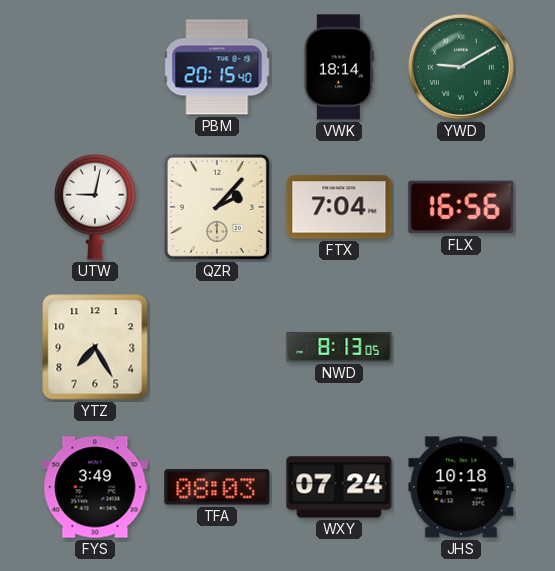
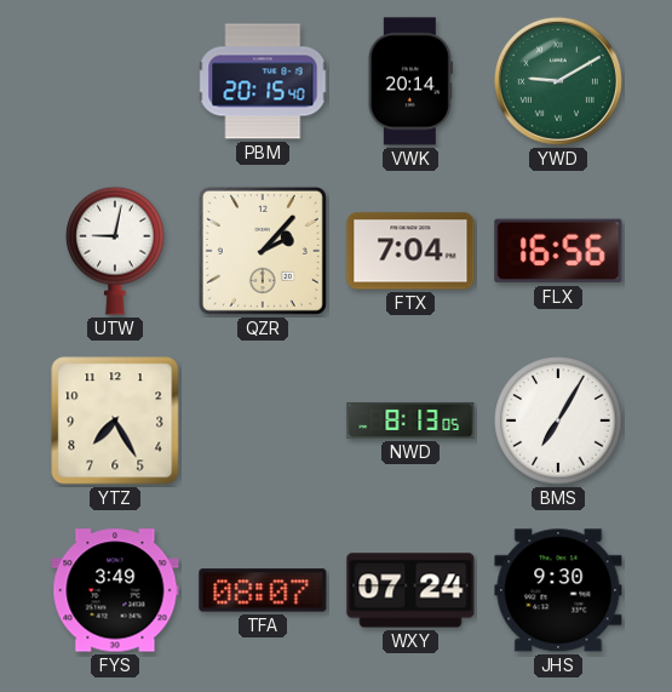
VWK: 18:14 -> 20:14
BMS: none -> 7:05
TFA: 08:03 -> 08:07
JHS: 10:18 -> 9:30
